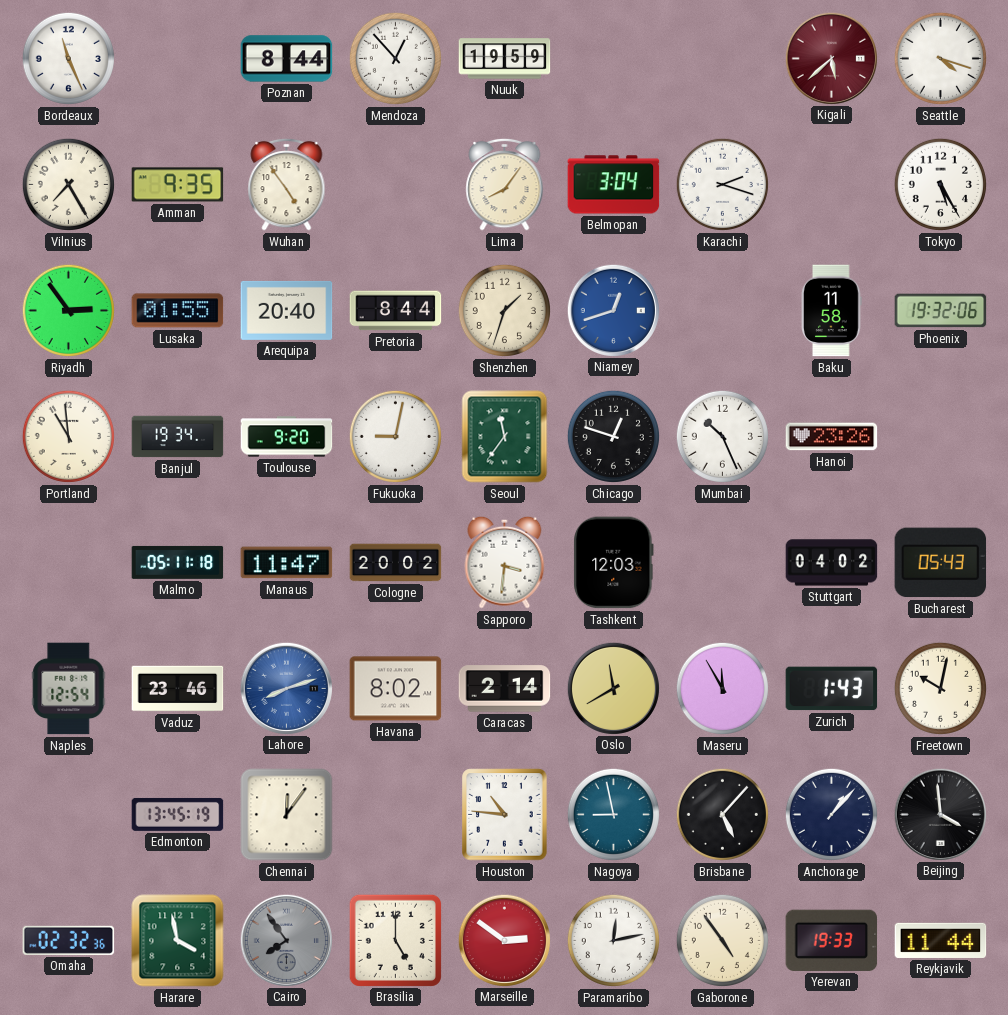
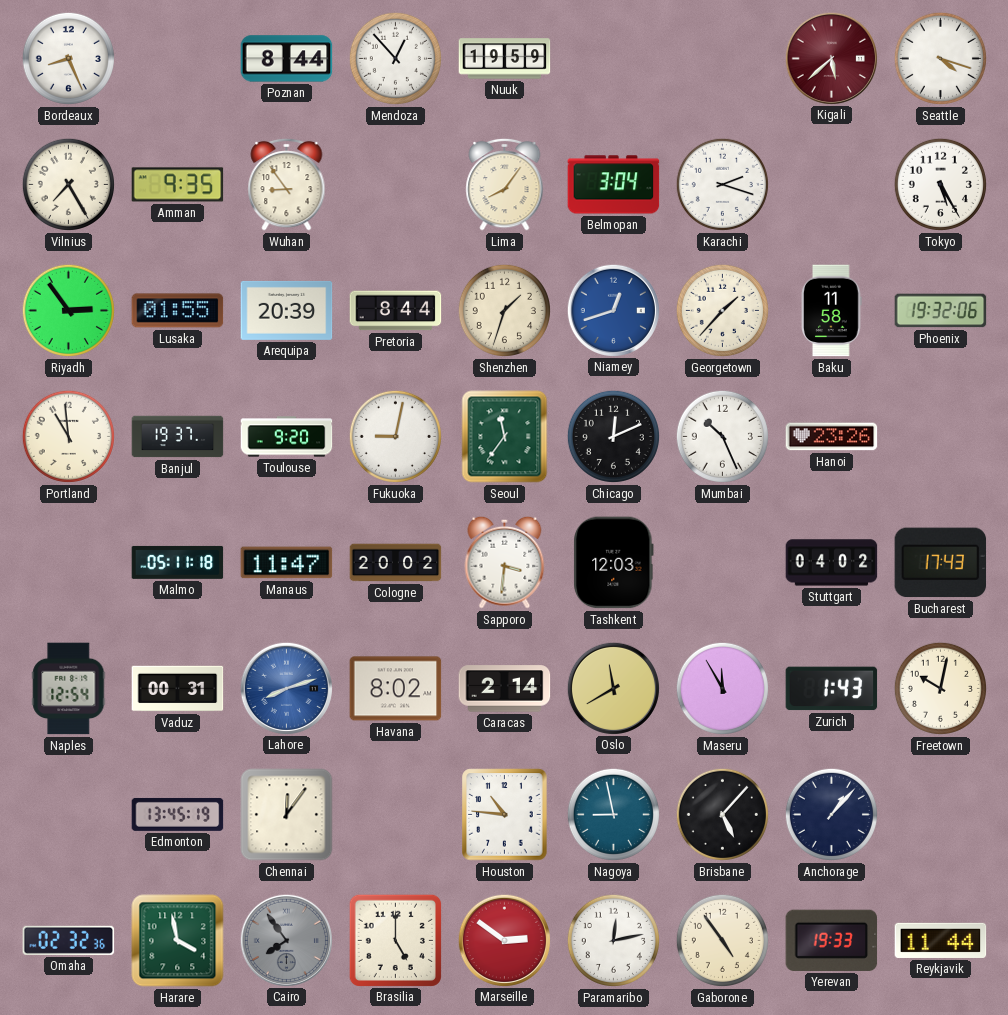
Bordeaux: 11:26 -> 8:26
Wuhan: 4:54 -> 8:54
Arequipa: 20:40 -> 20:39
Georgetown: none -> 1:37
Banjul: 19:34 -> 19:37
Chicago: 12:48 -> 12:11
Bucharest: 05:43 -> 17:43
Vaduz: 23:46 -> 00:31
Beijing: 3:59 -> none
